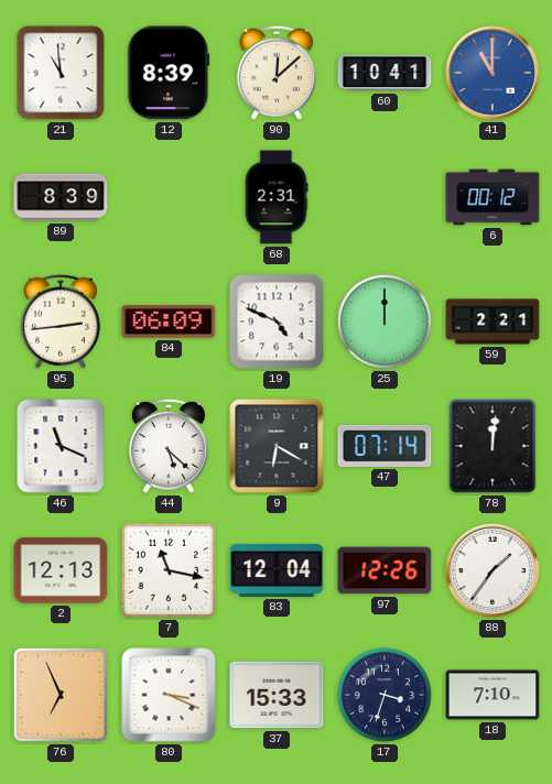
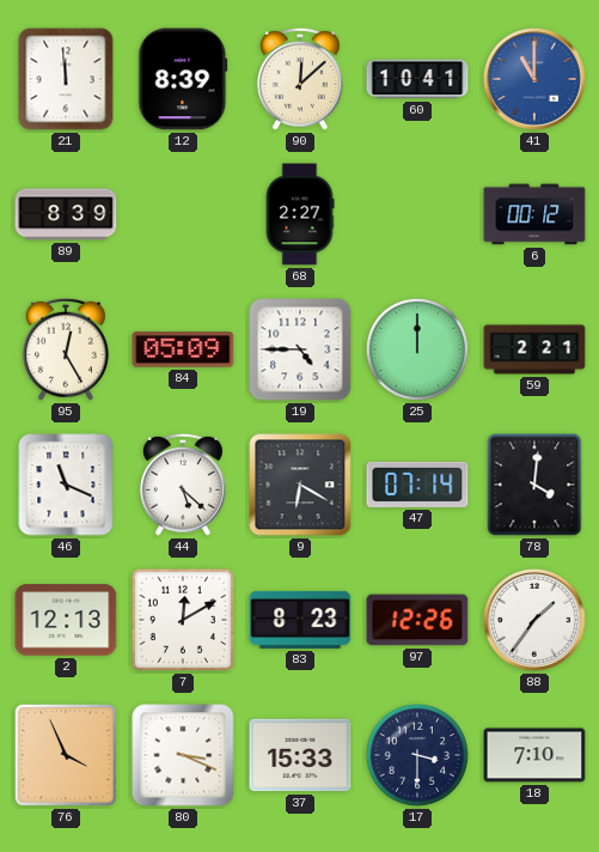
21: 10:59 -> 11:59
68: 2:31 -> 2:27
95: 2:44 -> 12:25
84: 06:09 -> 05:09
19: 4:49 -> 4:45
78: 12:01 -> 4:01
7: 11:17 -> 12:10
83: 12:04 -> 8:23
76: 6:56 -> 3:56
17: 3:33 -> 3:30
